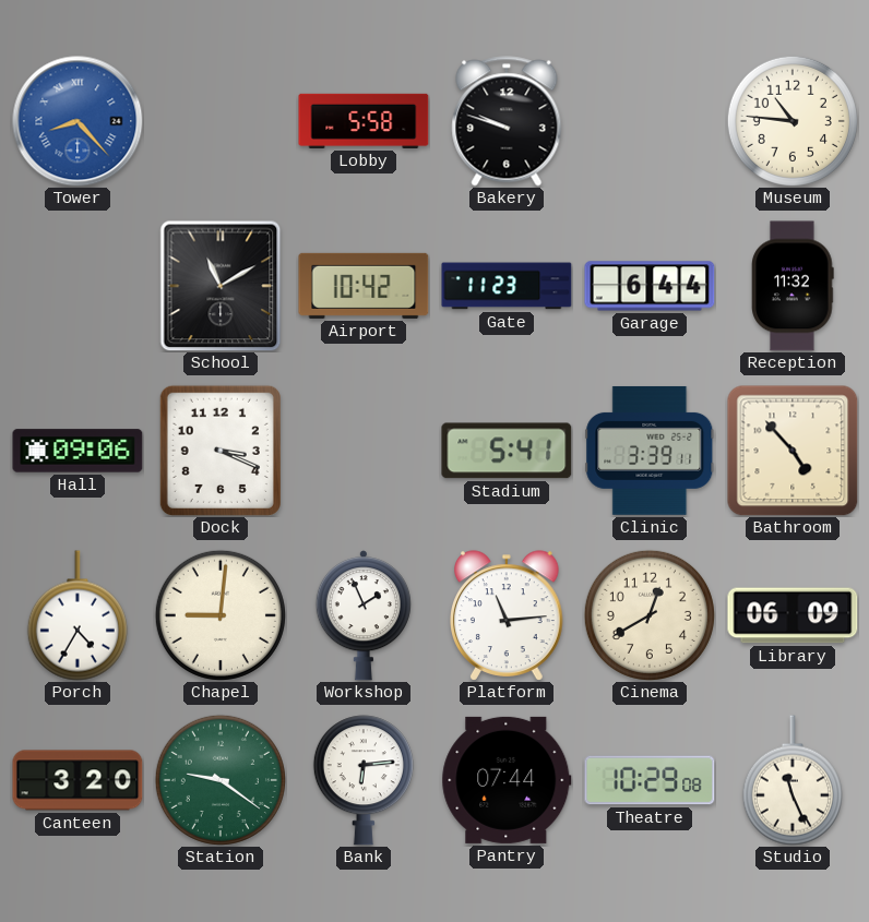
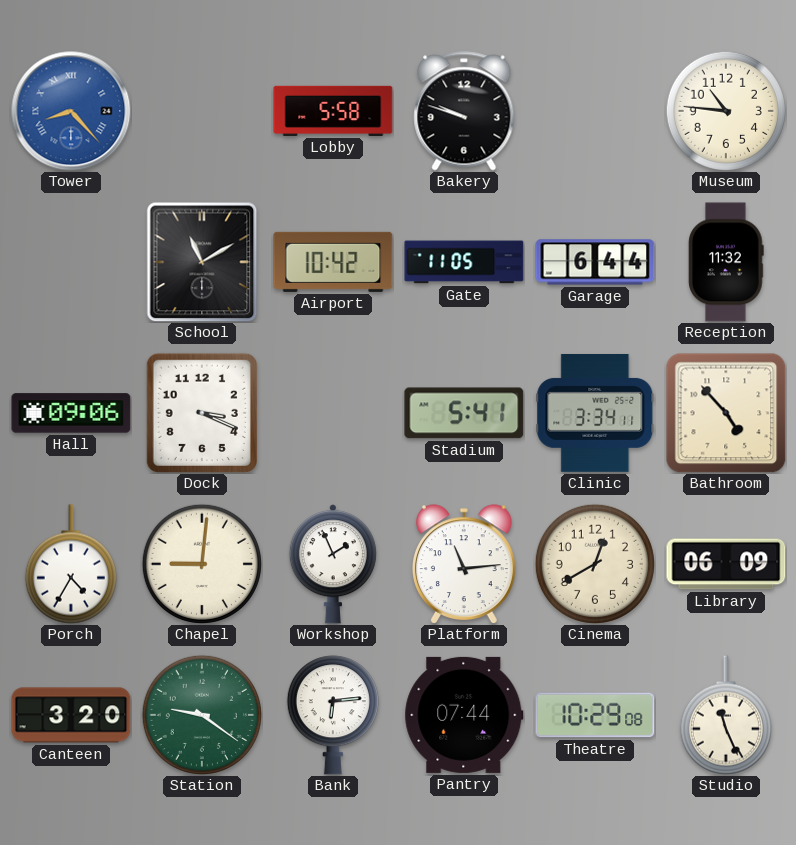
Gate: 11:23 -> 11:05
Clinic: 3:39 -> 3:34
